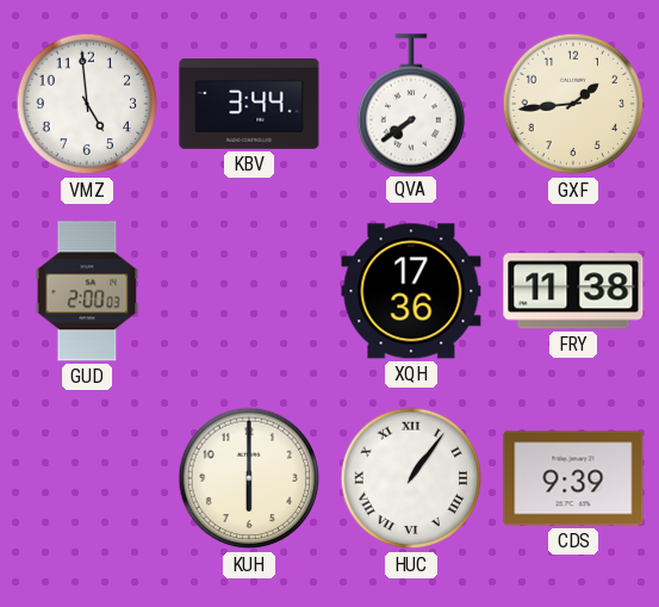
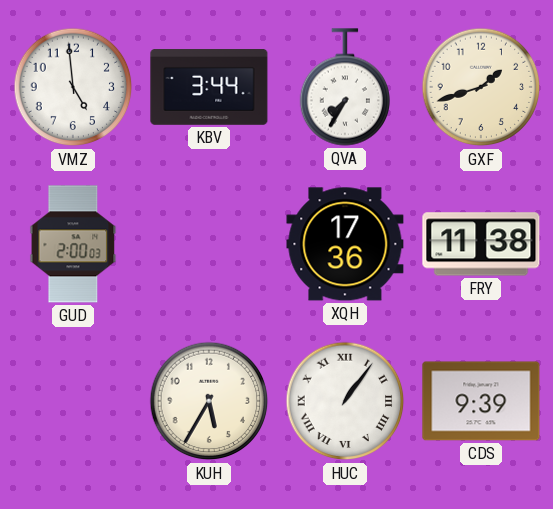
QVA: 7:39 -> 7:35
GXF: 1:44 -> 1:42
KUH: 6:00 -> 5:35
